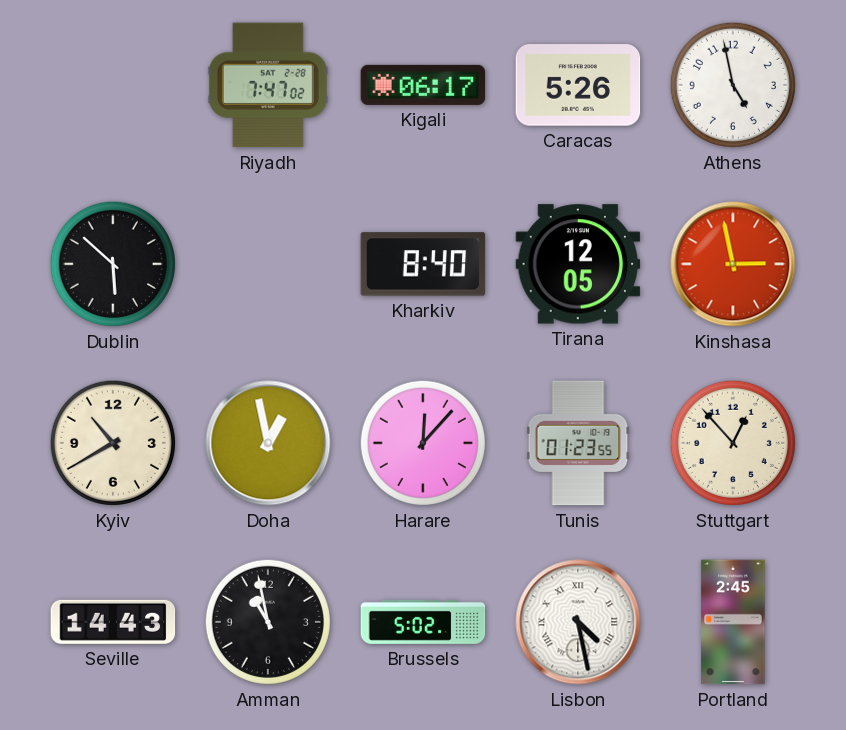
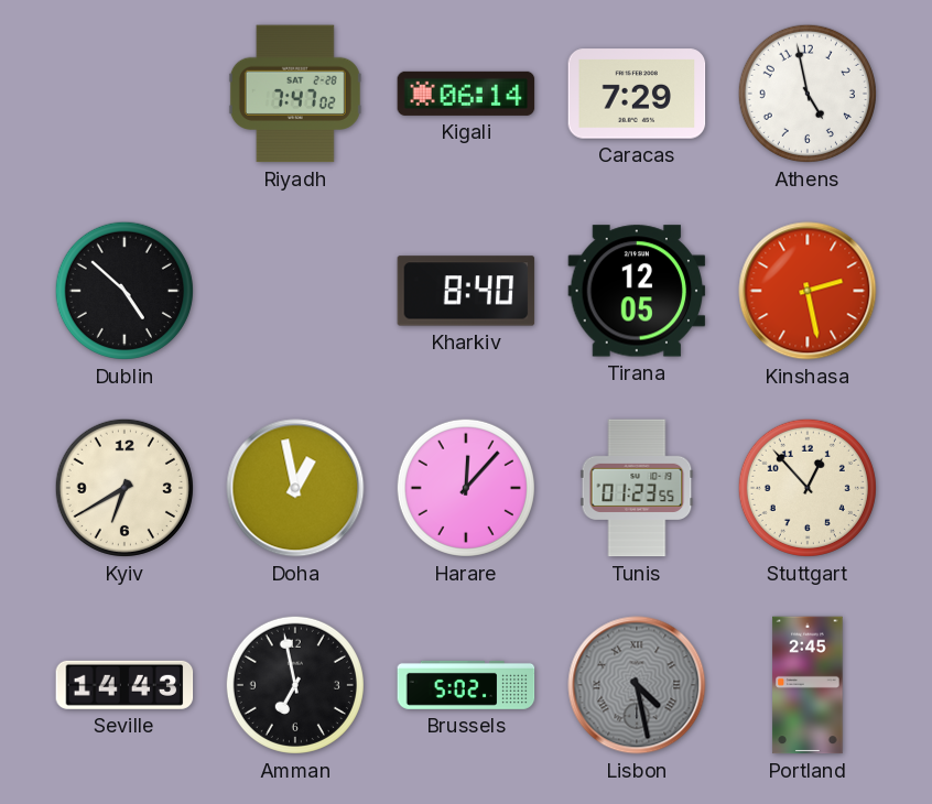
Kigali: 06:17 -> 06:14
Caracas: 5:26 -> 7:29
Dublin: 5:52 -> 4:52
Kinshasa: 2:58 -> 2:28
Kyiv: 10:40 -> 6:40
Amman: 10:58 -> 6:58
Lisbon dial: white -> grey
